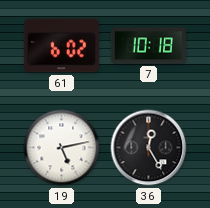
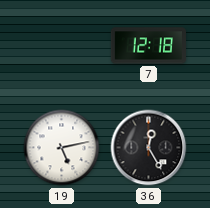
61: 6:02 -> none
7: 10:18 -> 12:18
